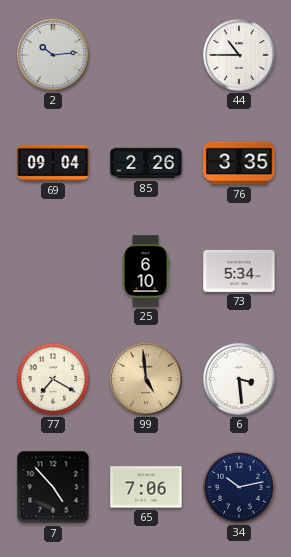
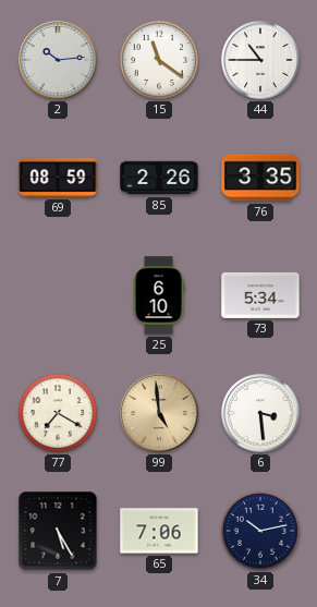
15: none -> 11:21
69: 09:04 -> 08:59
7: 4:53 -> 5:25
